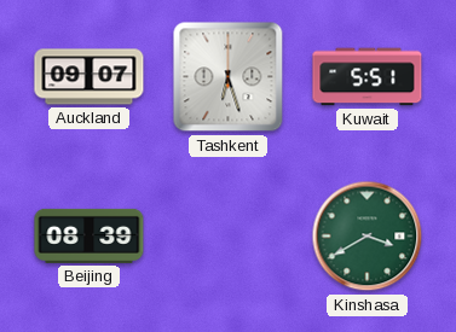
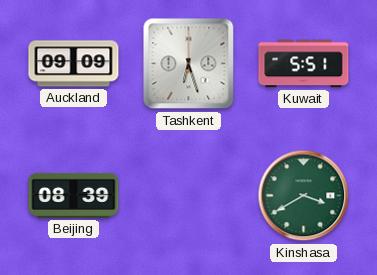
Auckland: 09:07 -> 09:09
